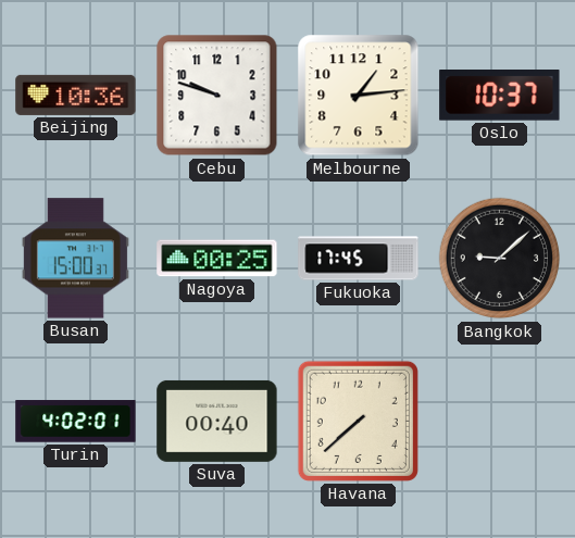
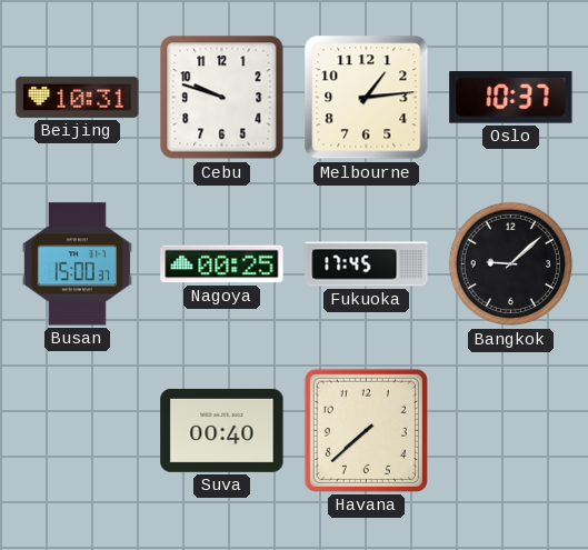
Beijing: 10:36 -> 10:31
Turin: 4:02 -> none
